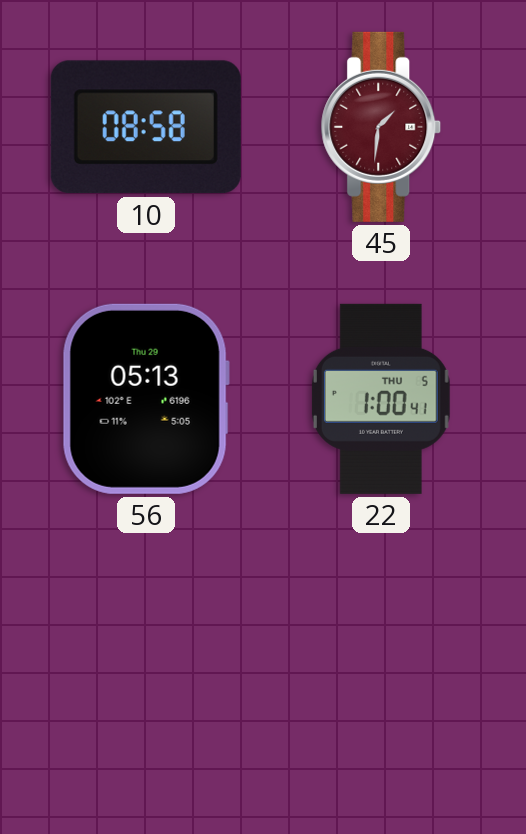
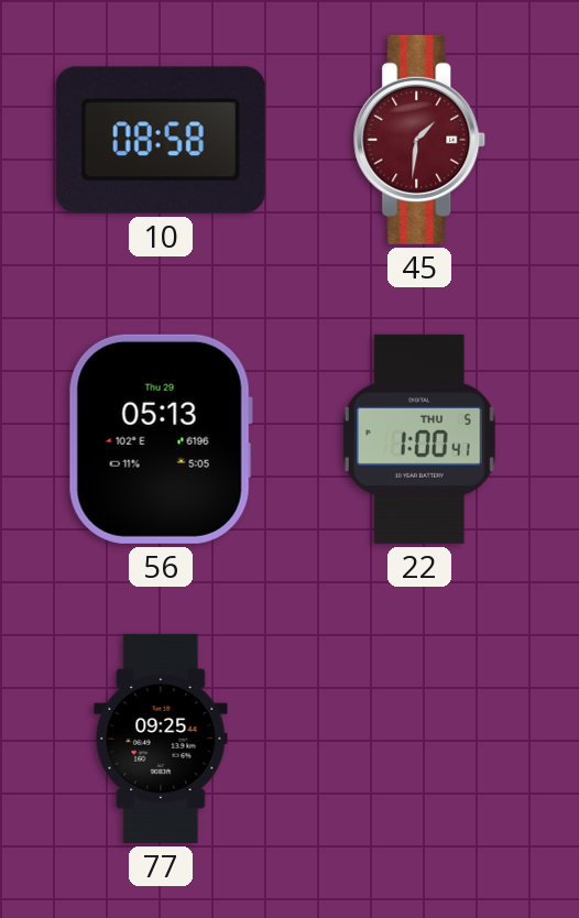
77: none -> 09:25
